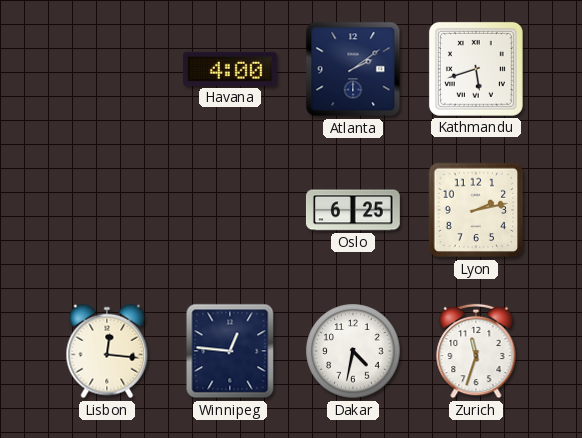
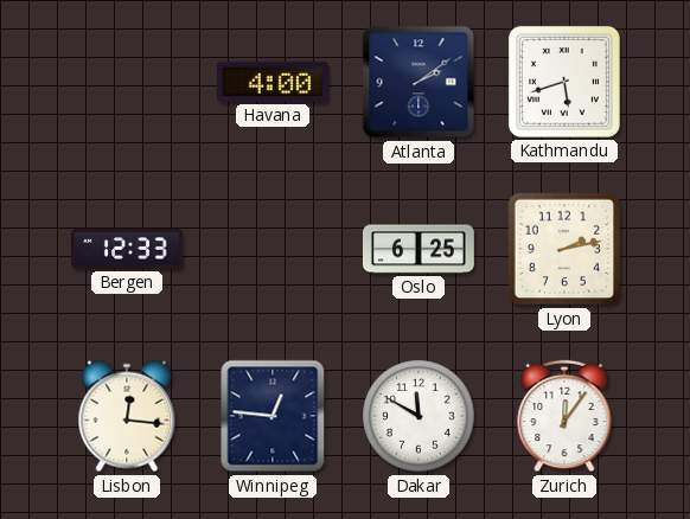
Bergen: none -> 12:33
Dakar: 4:32 -> 11:50
Zurich: 11:33 -> 12:06
